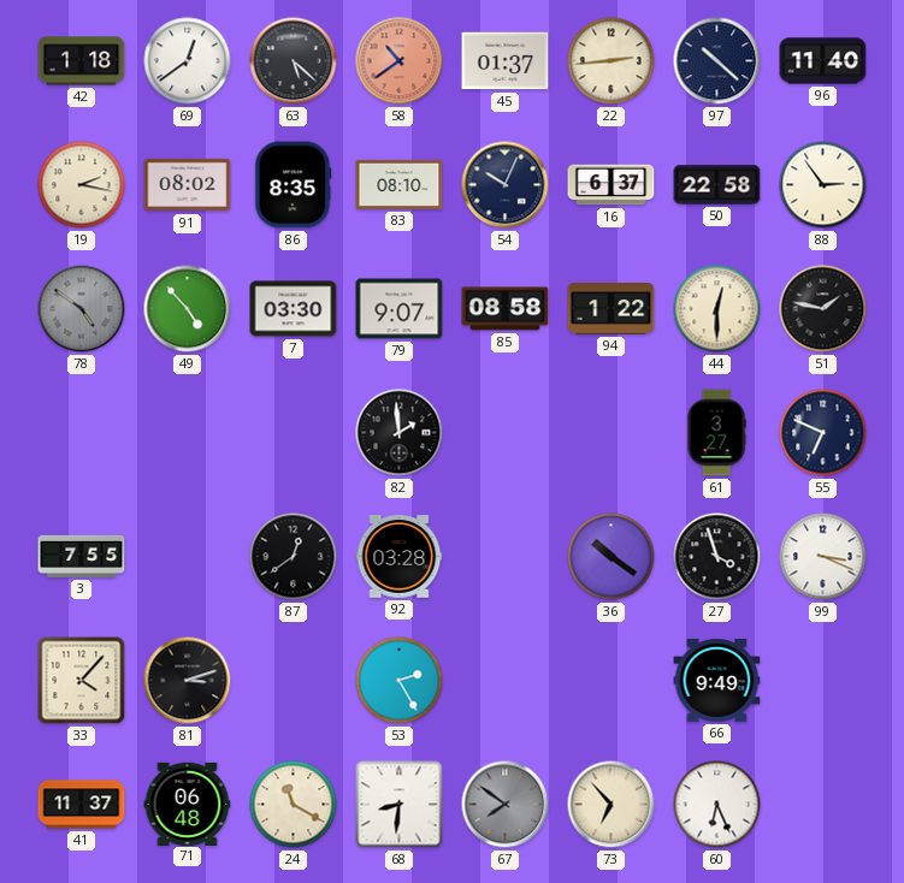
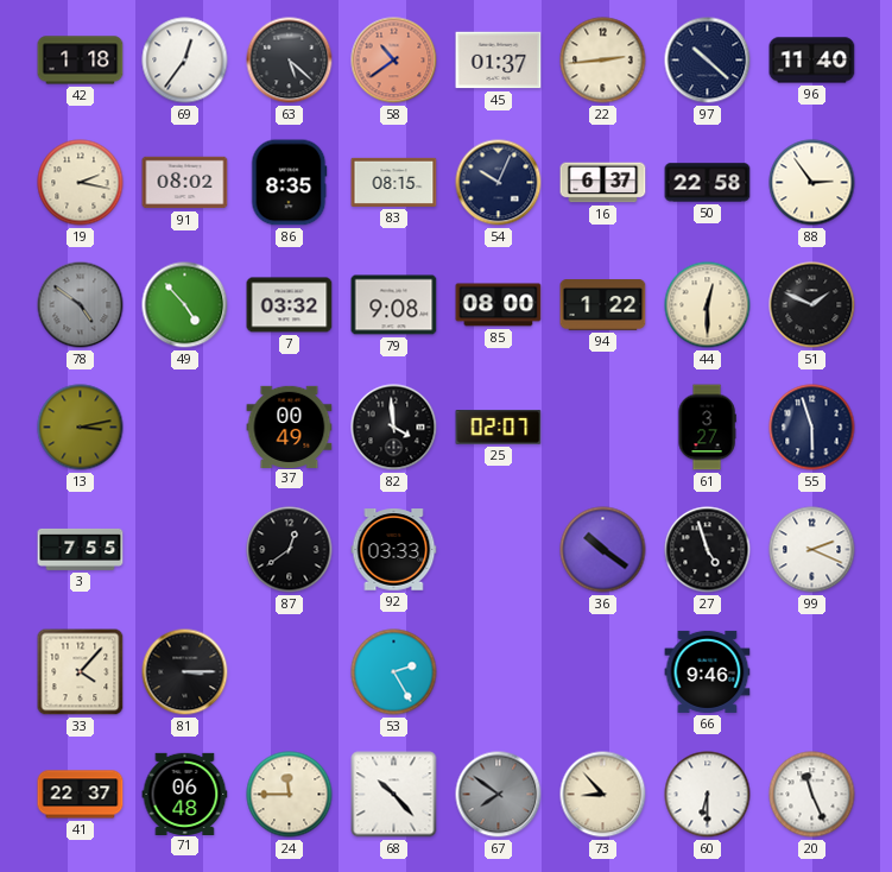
69: 12:39 -> 12:36
83: 08:10 -> 08:15
7: 03:30 -> 03:32
79: 9:07 -> 9:08
85: 08:58 -> 08:00
51: 1:47 -> 1:49
13: none -> 3:13
37: none -> 00:49
82: 1:59 -> 3:59
25: none -> 02:07
55: 6:49 -> 5:57
92: 03:28 -> 03:33
27: 3:57 -> 4:57
99: 3:19 -> 2:19
81: 3:12 -> 3:15
66: 9:49 -> 9:46
41: 11:37 -> 22:37
24: 11:20 -> 11:45
68: 8:31 -> 10:23
73: 6:53 -> 8:53
60: 6:26 -> 6:30
20: none -> 11:26
